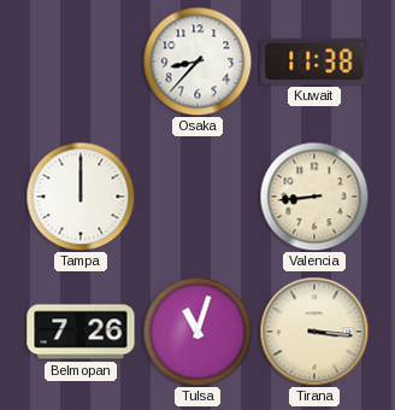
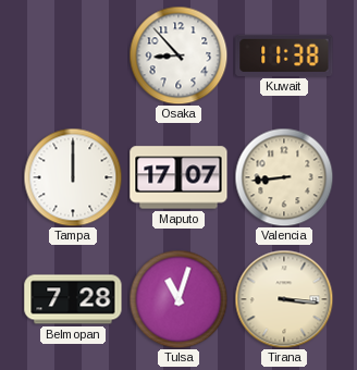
Osaka: 8:37 -> 8:53
Maputo: none -> 17:07
Belmopan: 7:26 -> 7:28
